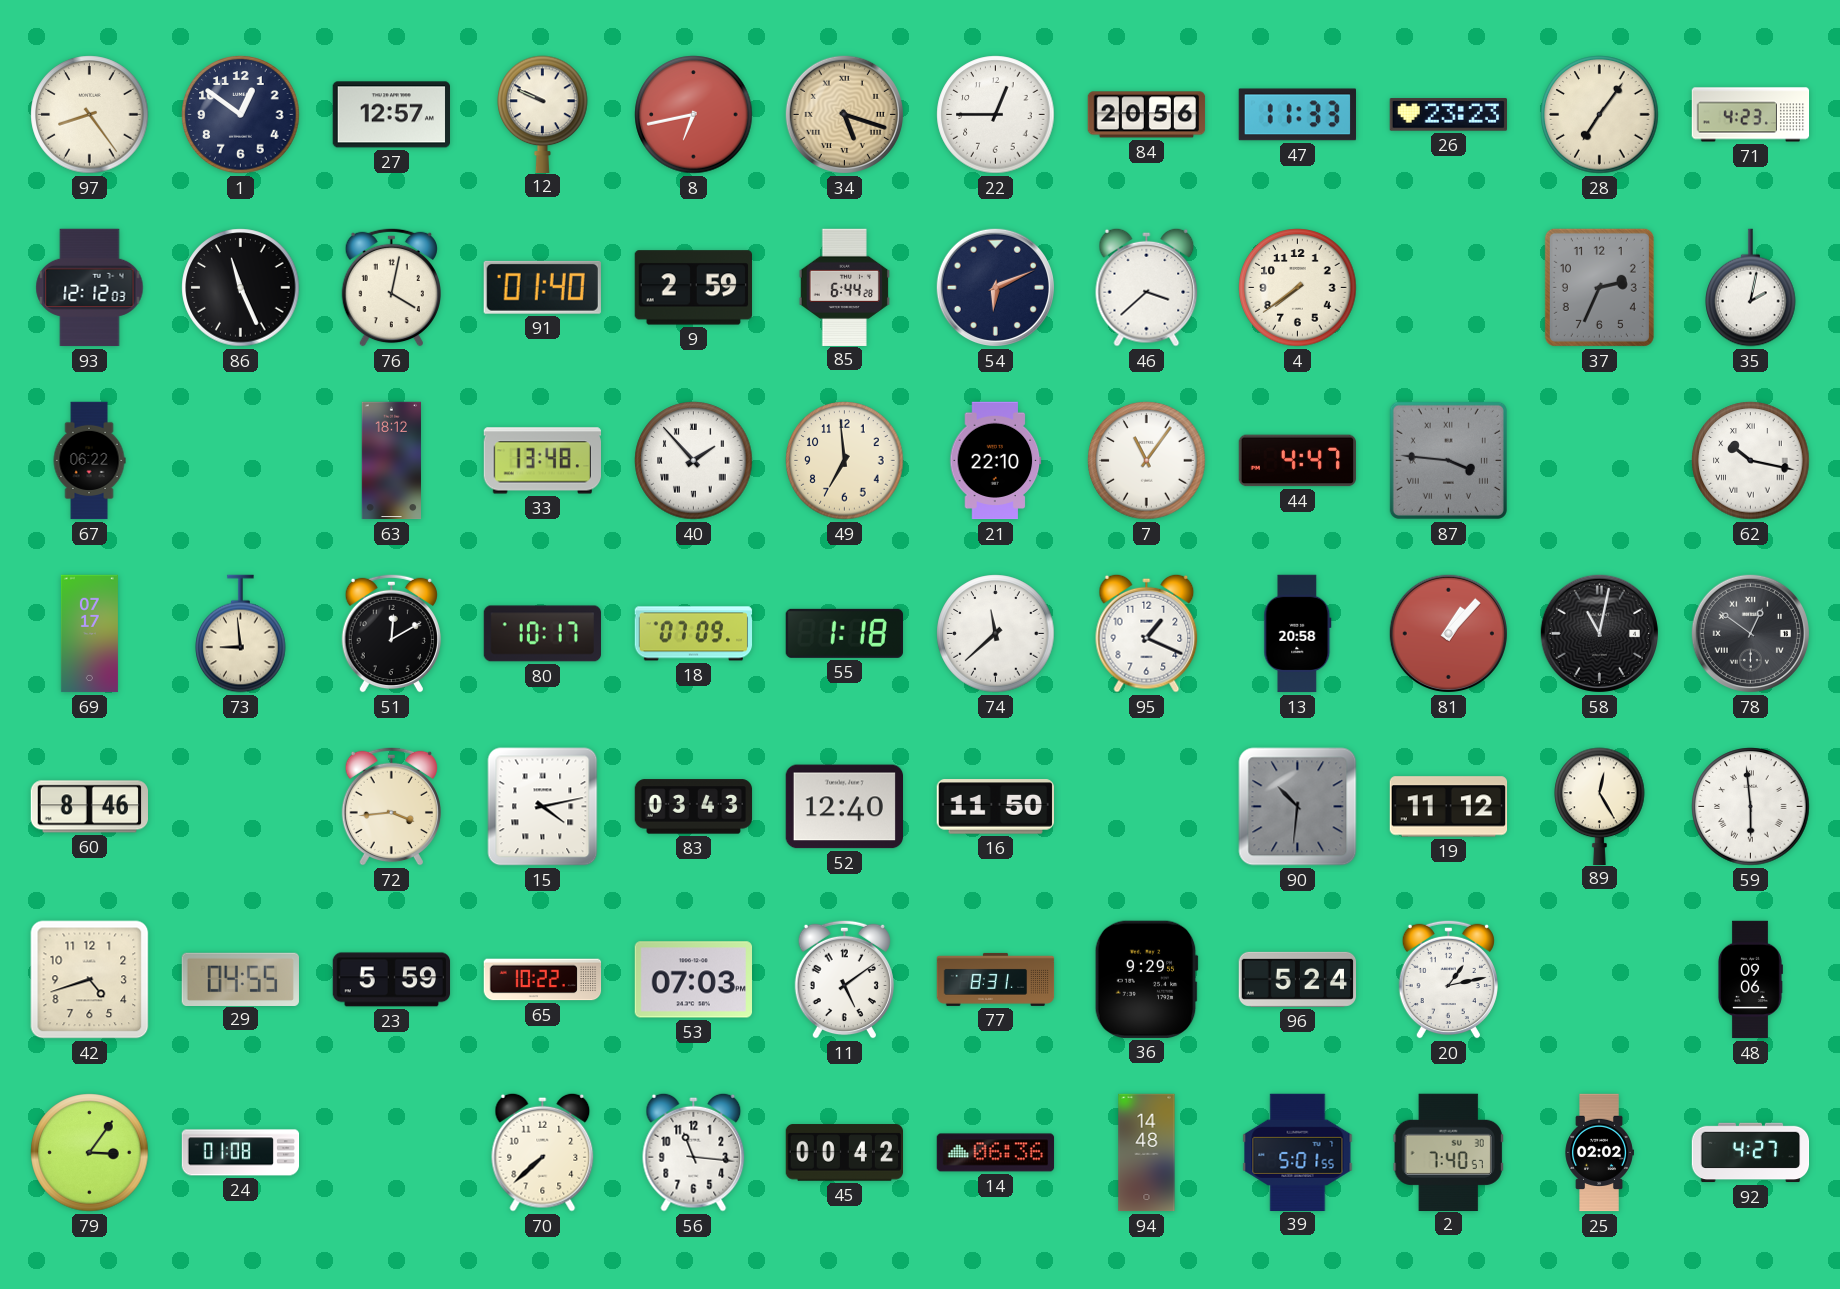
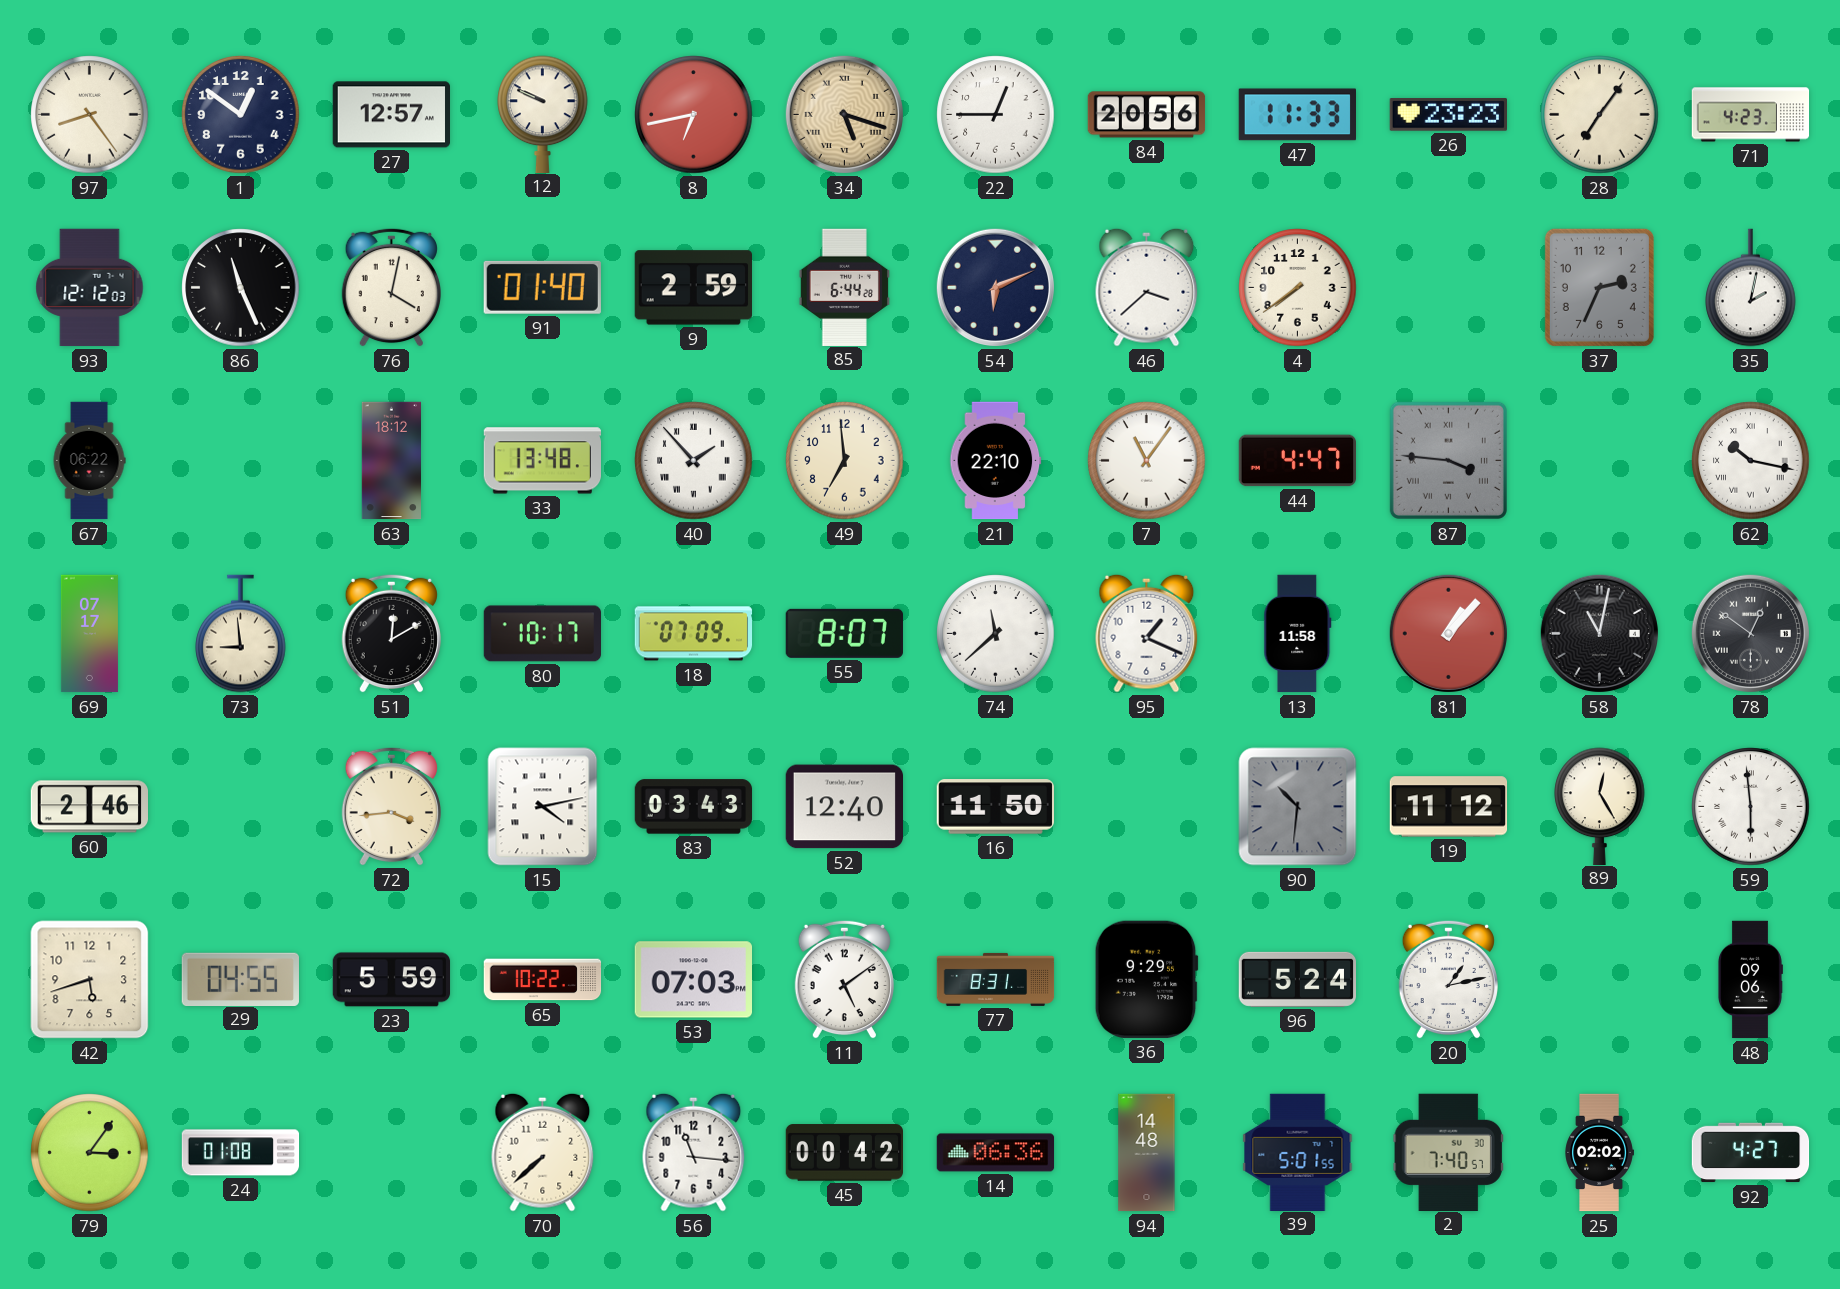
55: 1:18 -> 8:07
13: 20:58 -> 11:58
60: 8:46 -> 2:46
42: 4:42 -> 5:42
